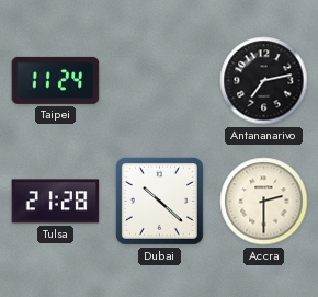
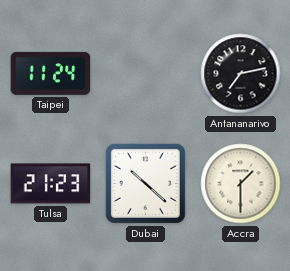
Tulsa: 21:28 -> 21:23
Accra: 2:30 -> 1:30
